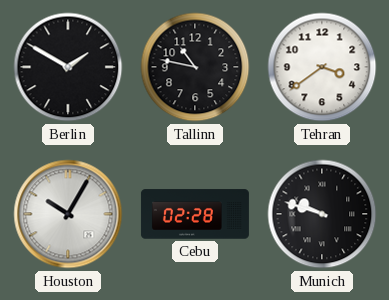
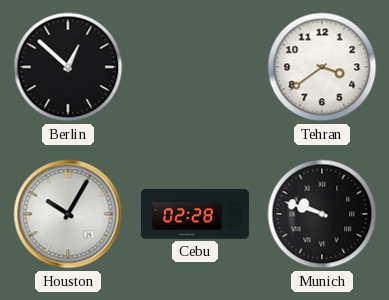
Berlin: 1:50 -> 12:52
Tallinn: 10:47 -> none
